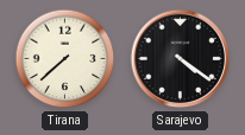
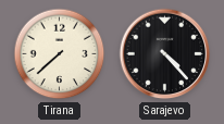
Sarajevo: 4:21 -> 4:23
